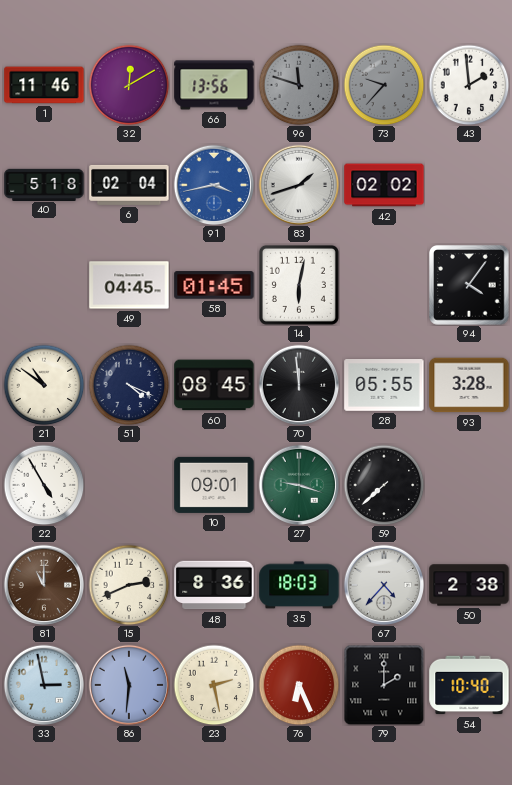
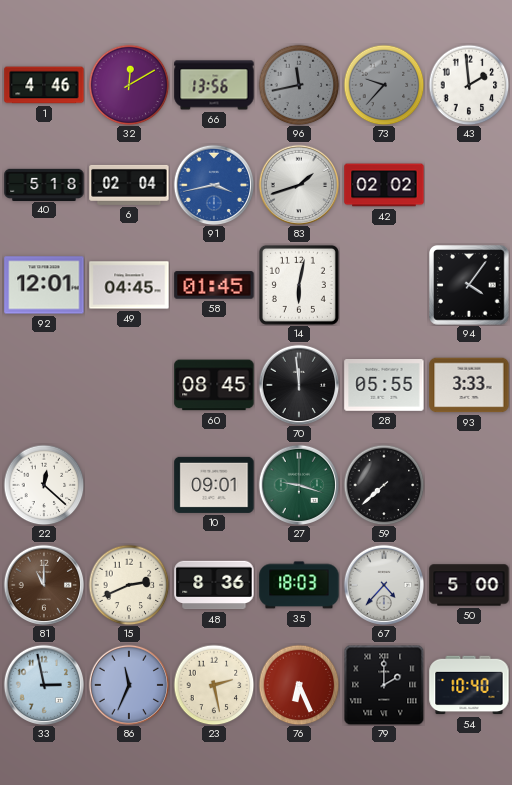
1: 11:46 -> 4:46
96: 11:48 -> 11:43
92: none -> 12:01
21: 10:51 -> none
51: 4:19 -> none
93: 3:28 -> 3:33
22: 4:55 -> 12:22
50: 2:38 -> 5:00
86: 11:31 -> 11:34
